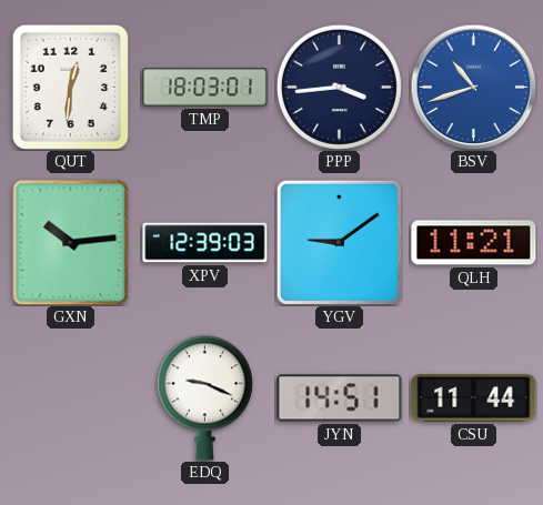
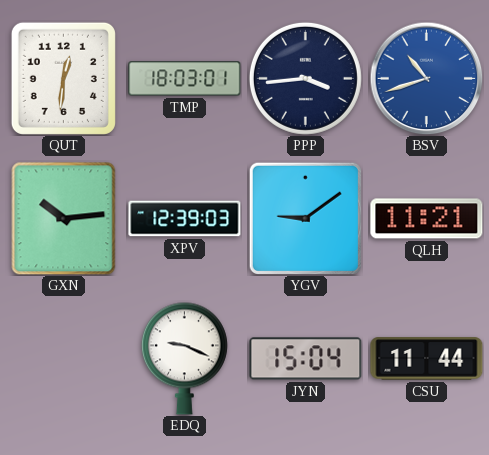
JYN: 14:51 -> 15:04
